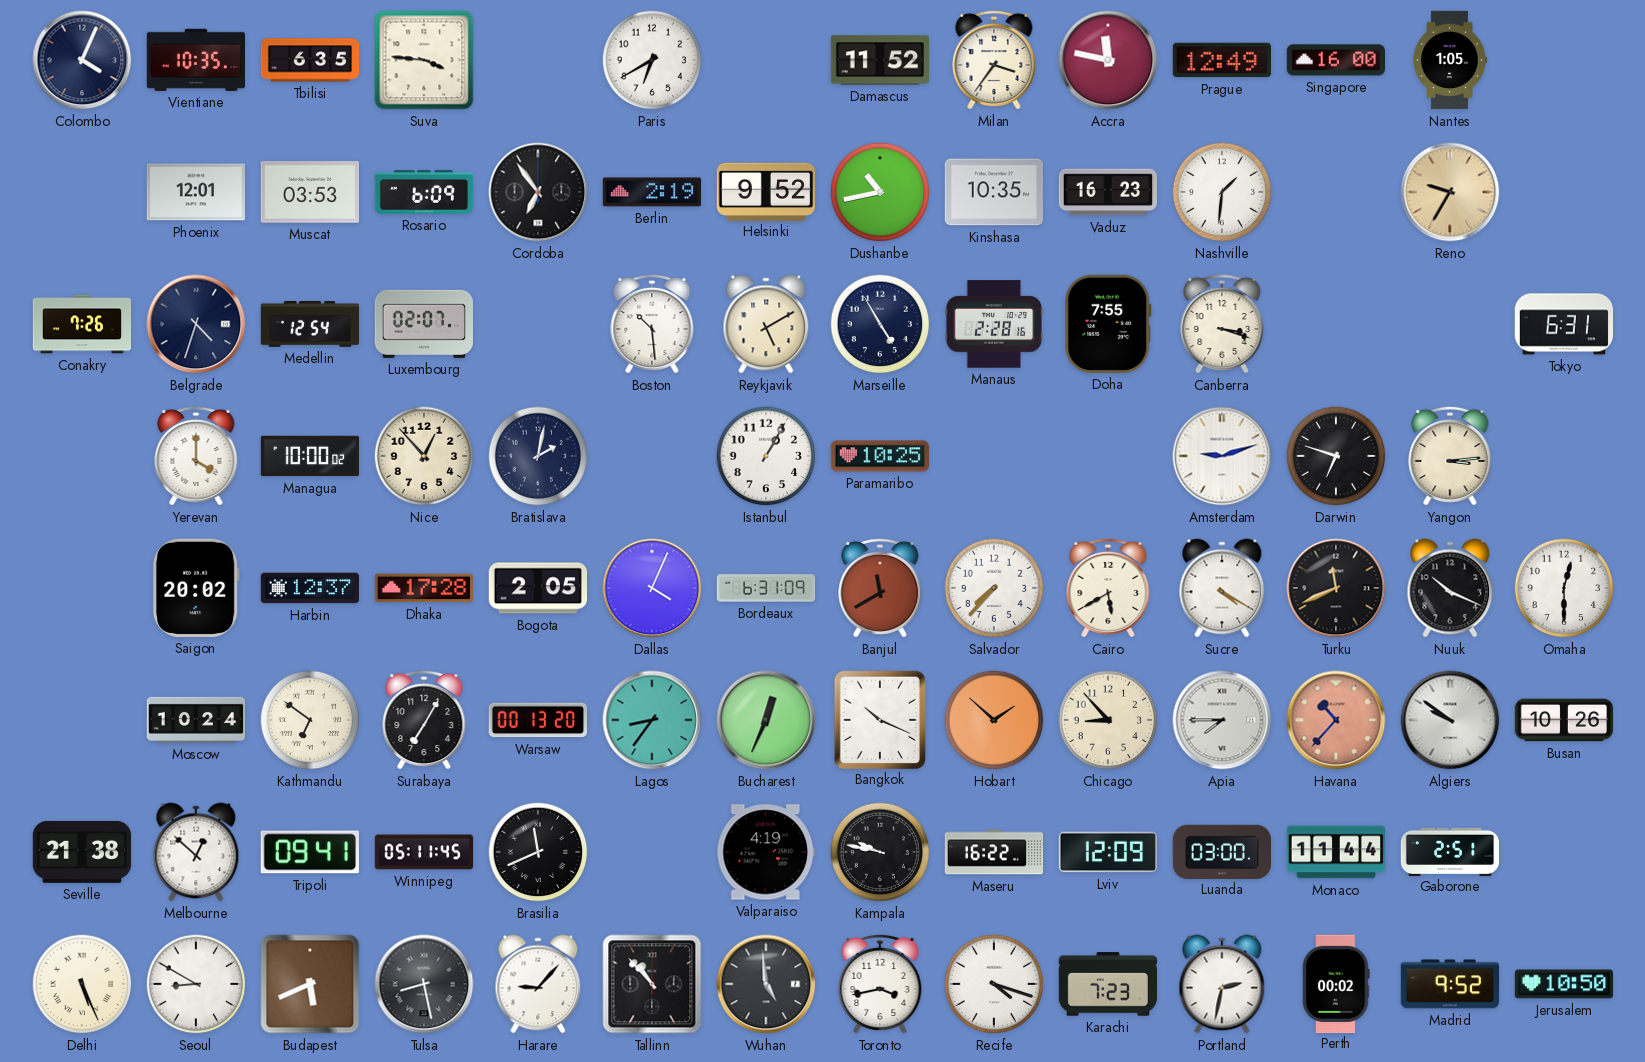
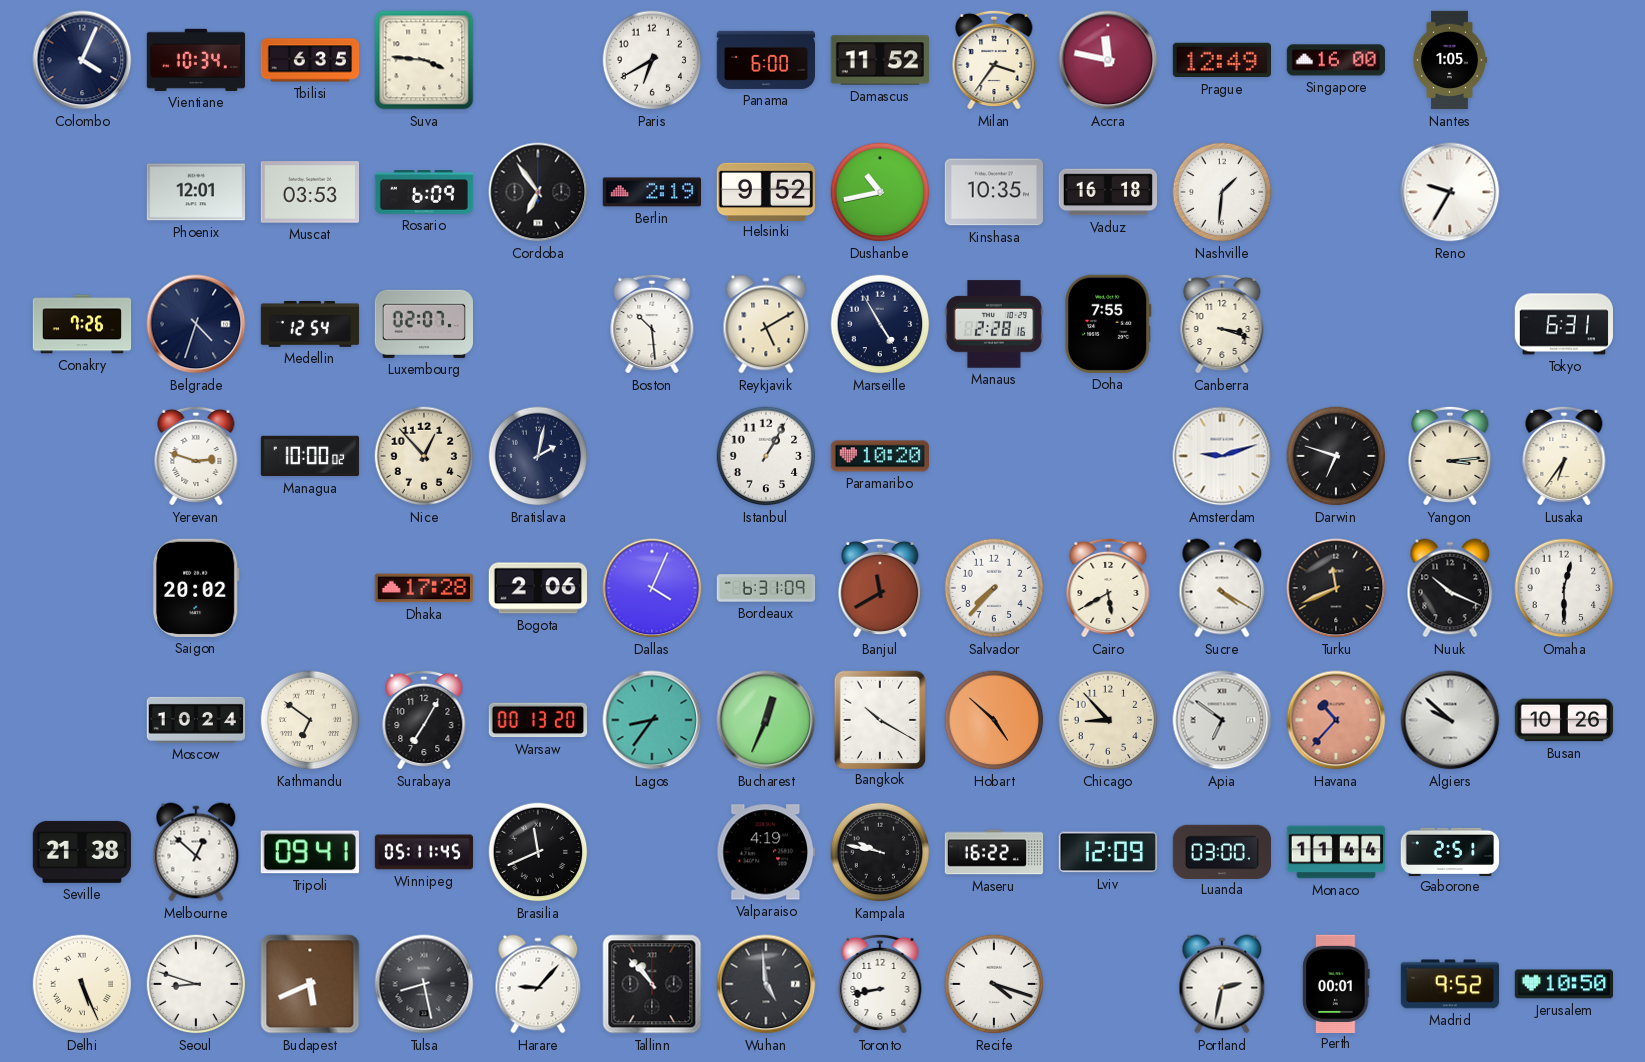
Vientiane: 10:35 -> 10:34
Panama: none -> 6:00
Vaduz: 16:23 -> 16:18
Reno dial: champagne -> white
Yerevan: 4:00 -> 2:48
Paramaribo: 10:25 -> 10:20
Lusaka: none -> 6:36
Harbin: 12:37 -> none
Bogota: 2:05 -> 2:06
Bangkok: 10:19 -> 10:20
Hobart: 1:52 -> 4:52
Apia: 7:45 -> 6:51
Algiers: 9:51 -> 9:52
Seoul: 8:50 -> 8:48
Toronto: 3:43 -> 8:43
Karachi: 7:23 -> none
Perth: 00:02 -> 00:01
